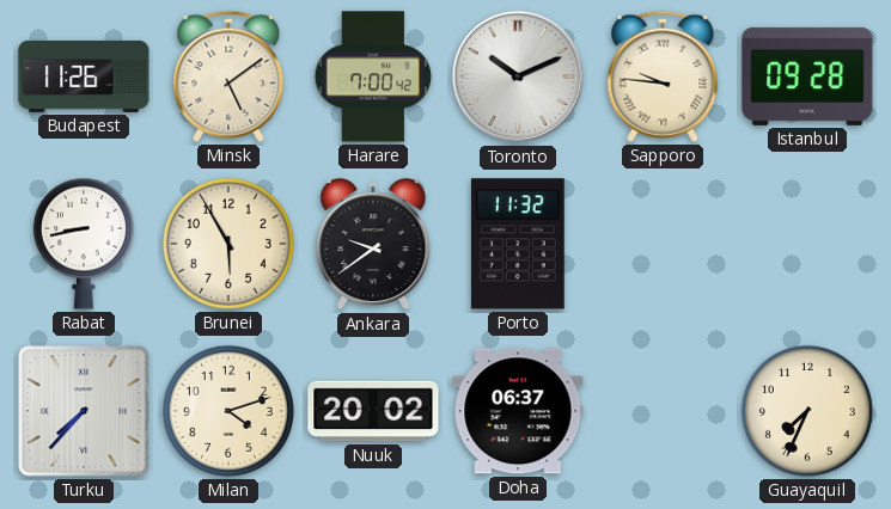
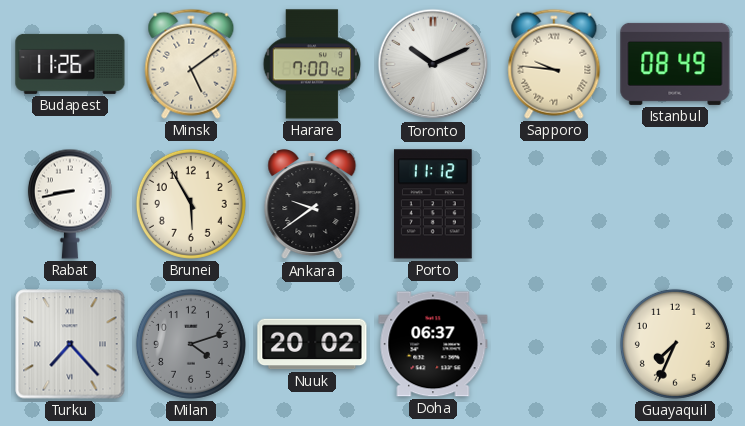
Istanbul: 09:28 -> 08:49
Porto: 11:32 -> 11:12
Turku: 7:37 -> 7:23
Milan dial: cream -> grey
